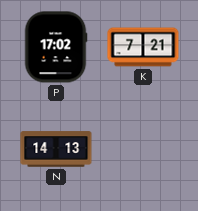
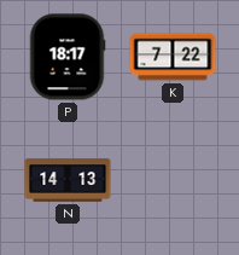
P: 17:02 -> 18:17
K: 7:21 -> 7:22
